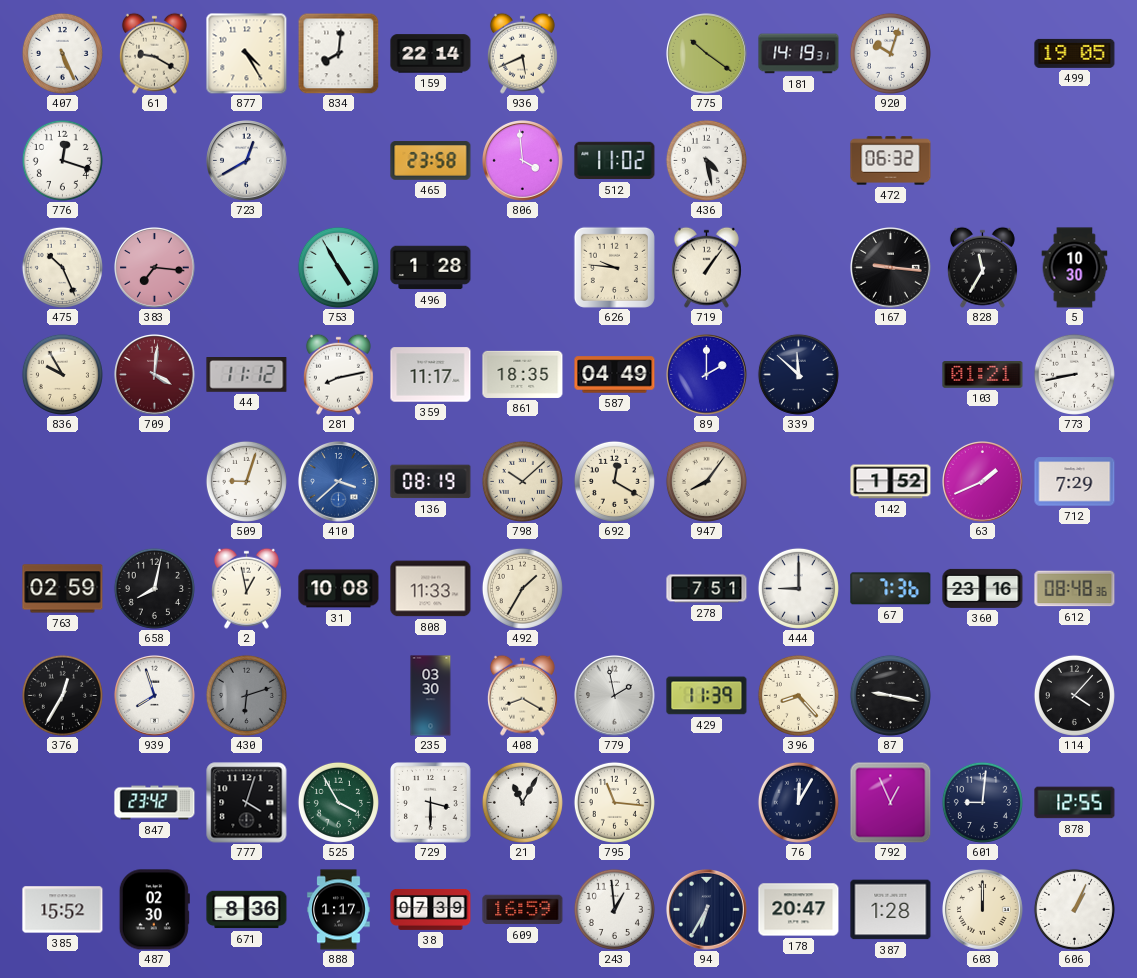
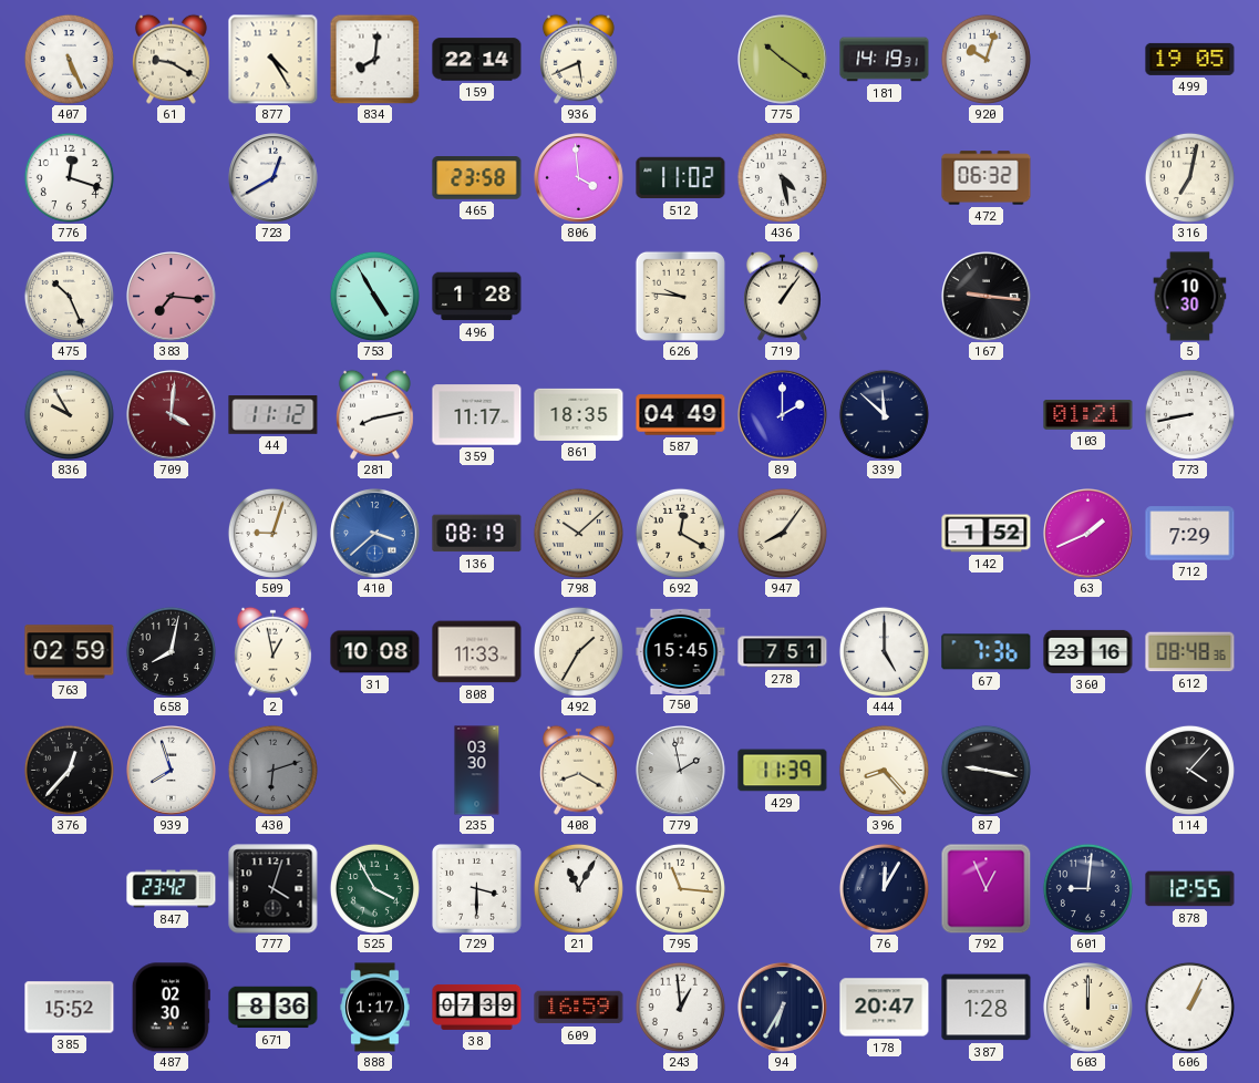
316: none -> 7:02
828: 11:35 -> none
750: none -> 15:45
444: 9:00 -> 5:00
376: 12:35 -> 12:37
